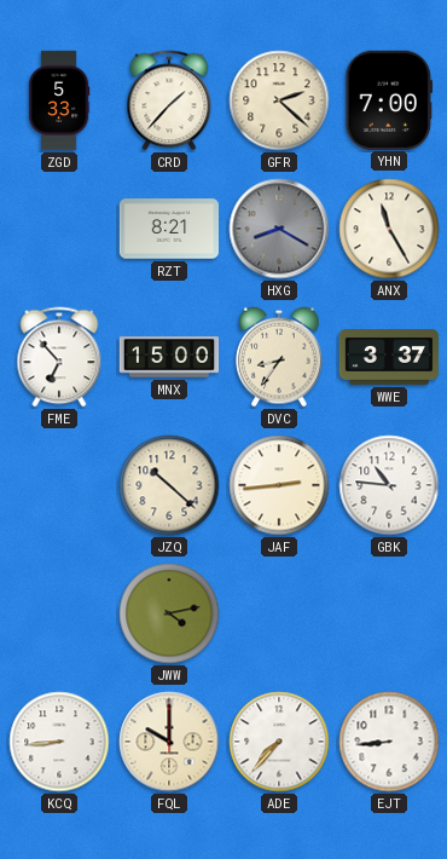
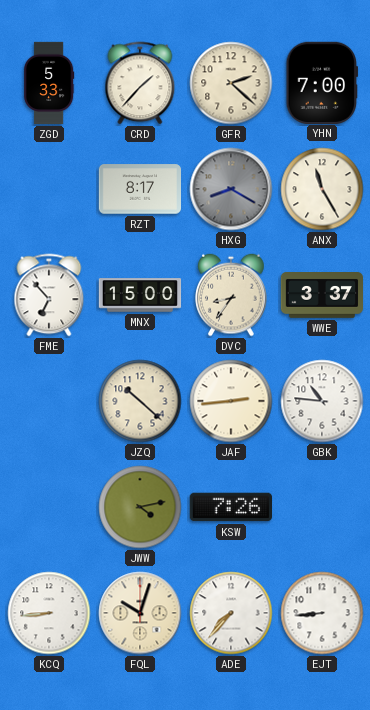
RZT: 8:21 -> 8:17
KSW: none -> 7:26
FQL: 10:00 -> 10:03
